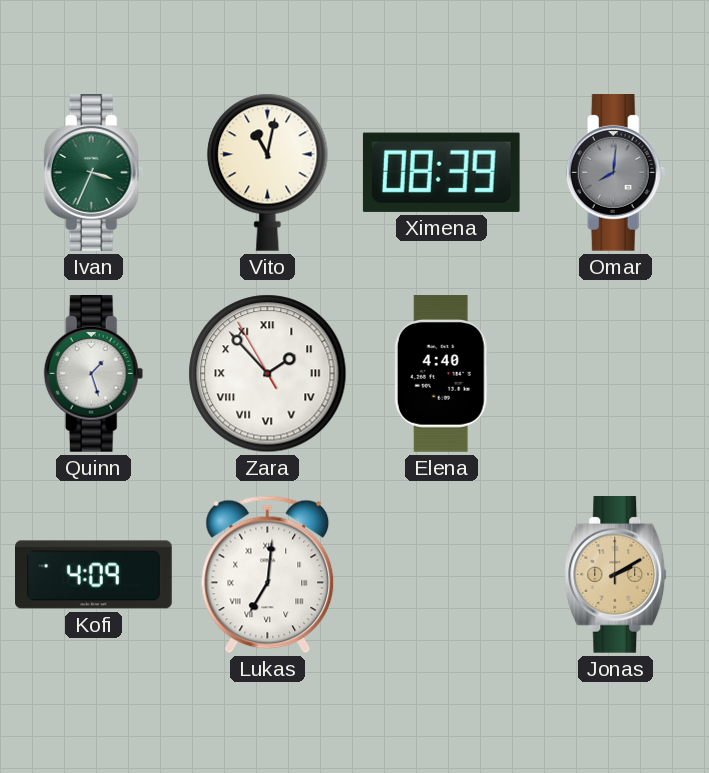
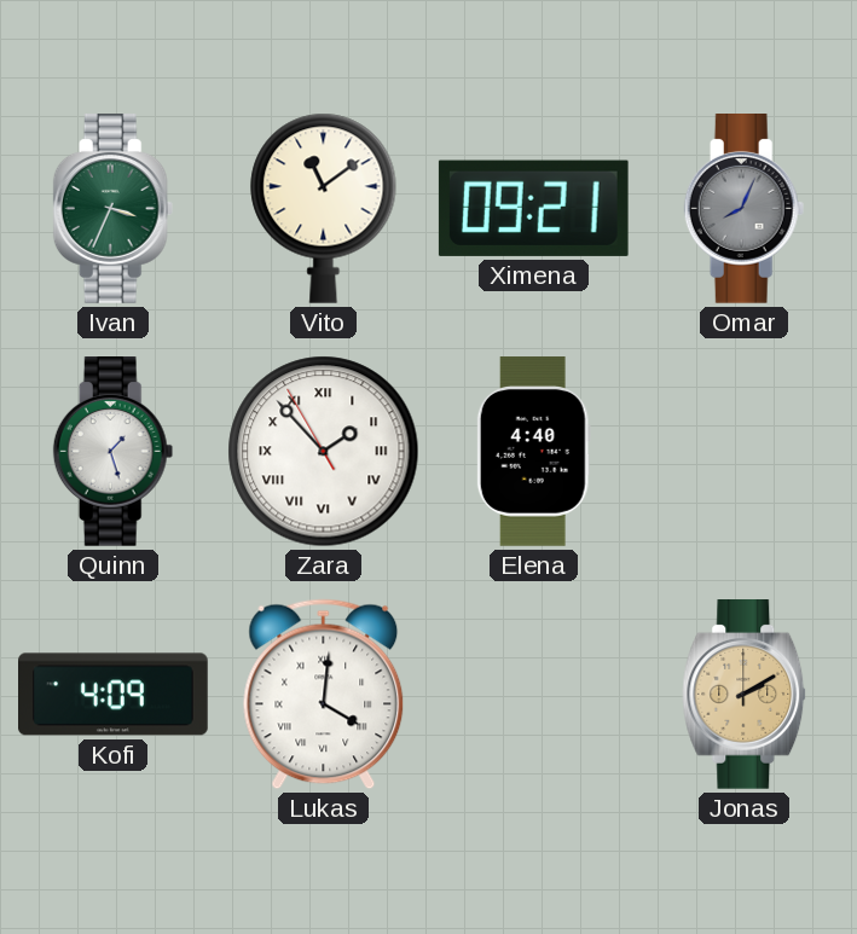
Vito: 11:02 -> 11:09
Ximena: 08:39 -> 09:21
Omar: 8:01 -> 8:04
Lukas: 7:01 -> 4:01
